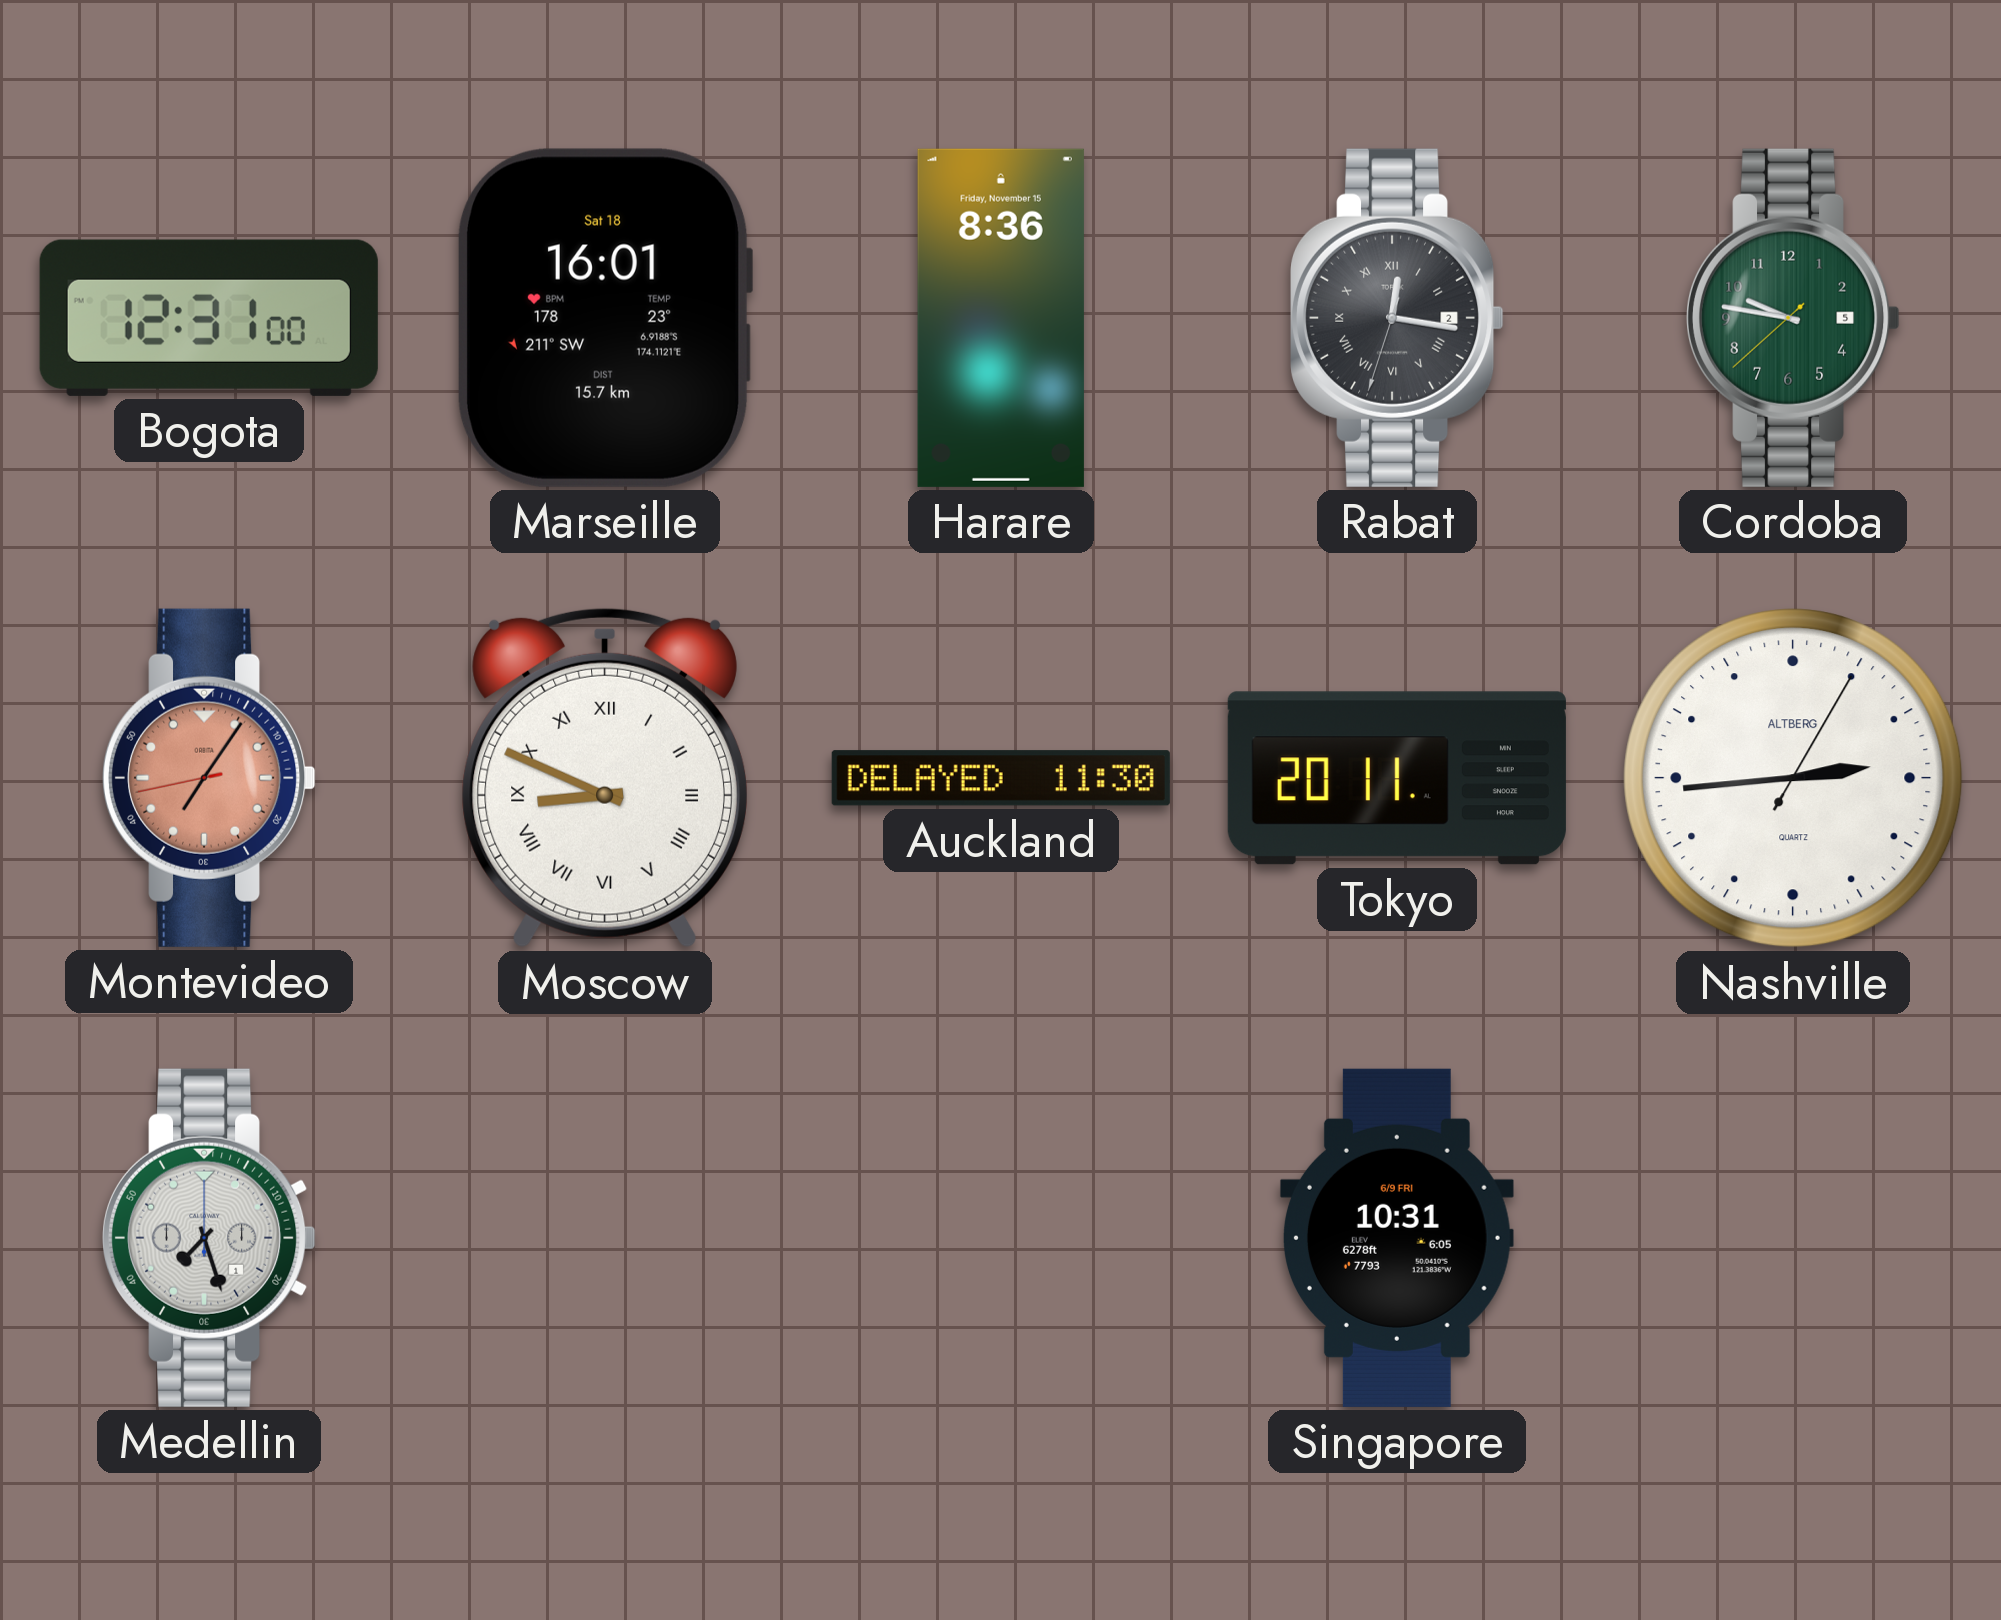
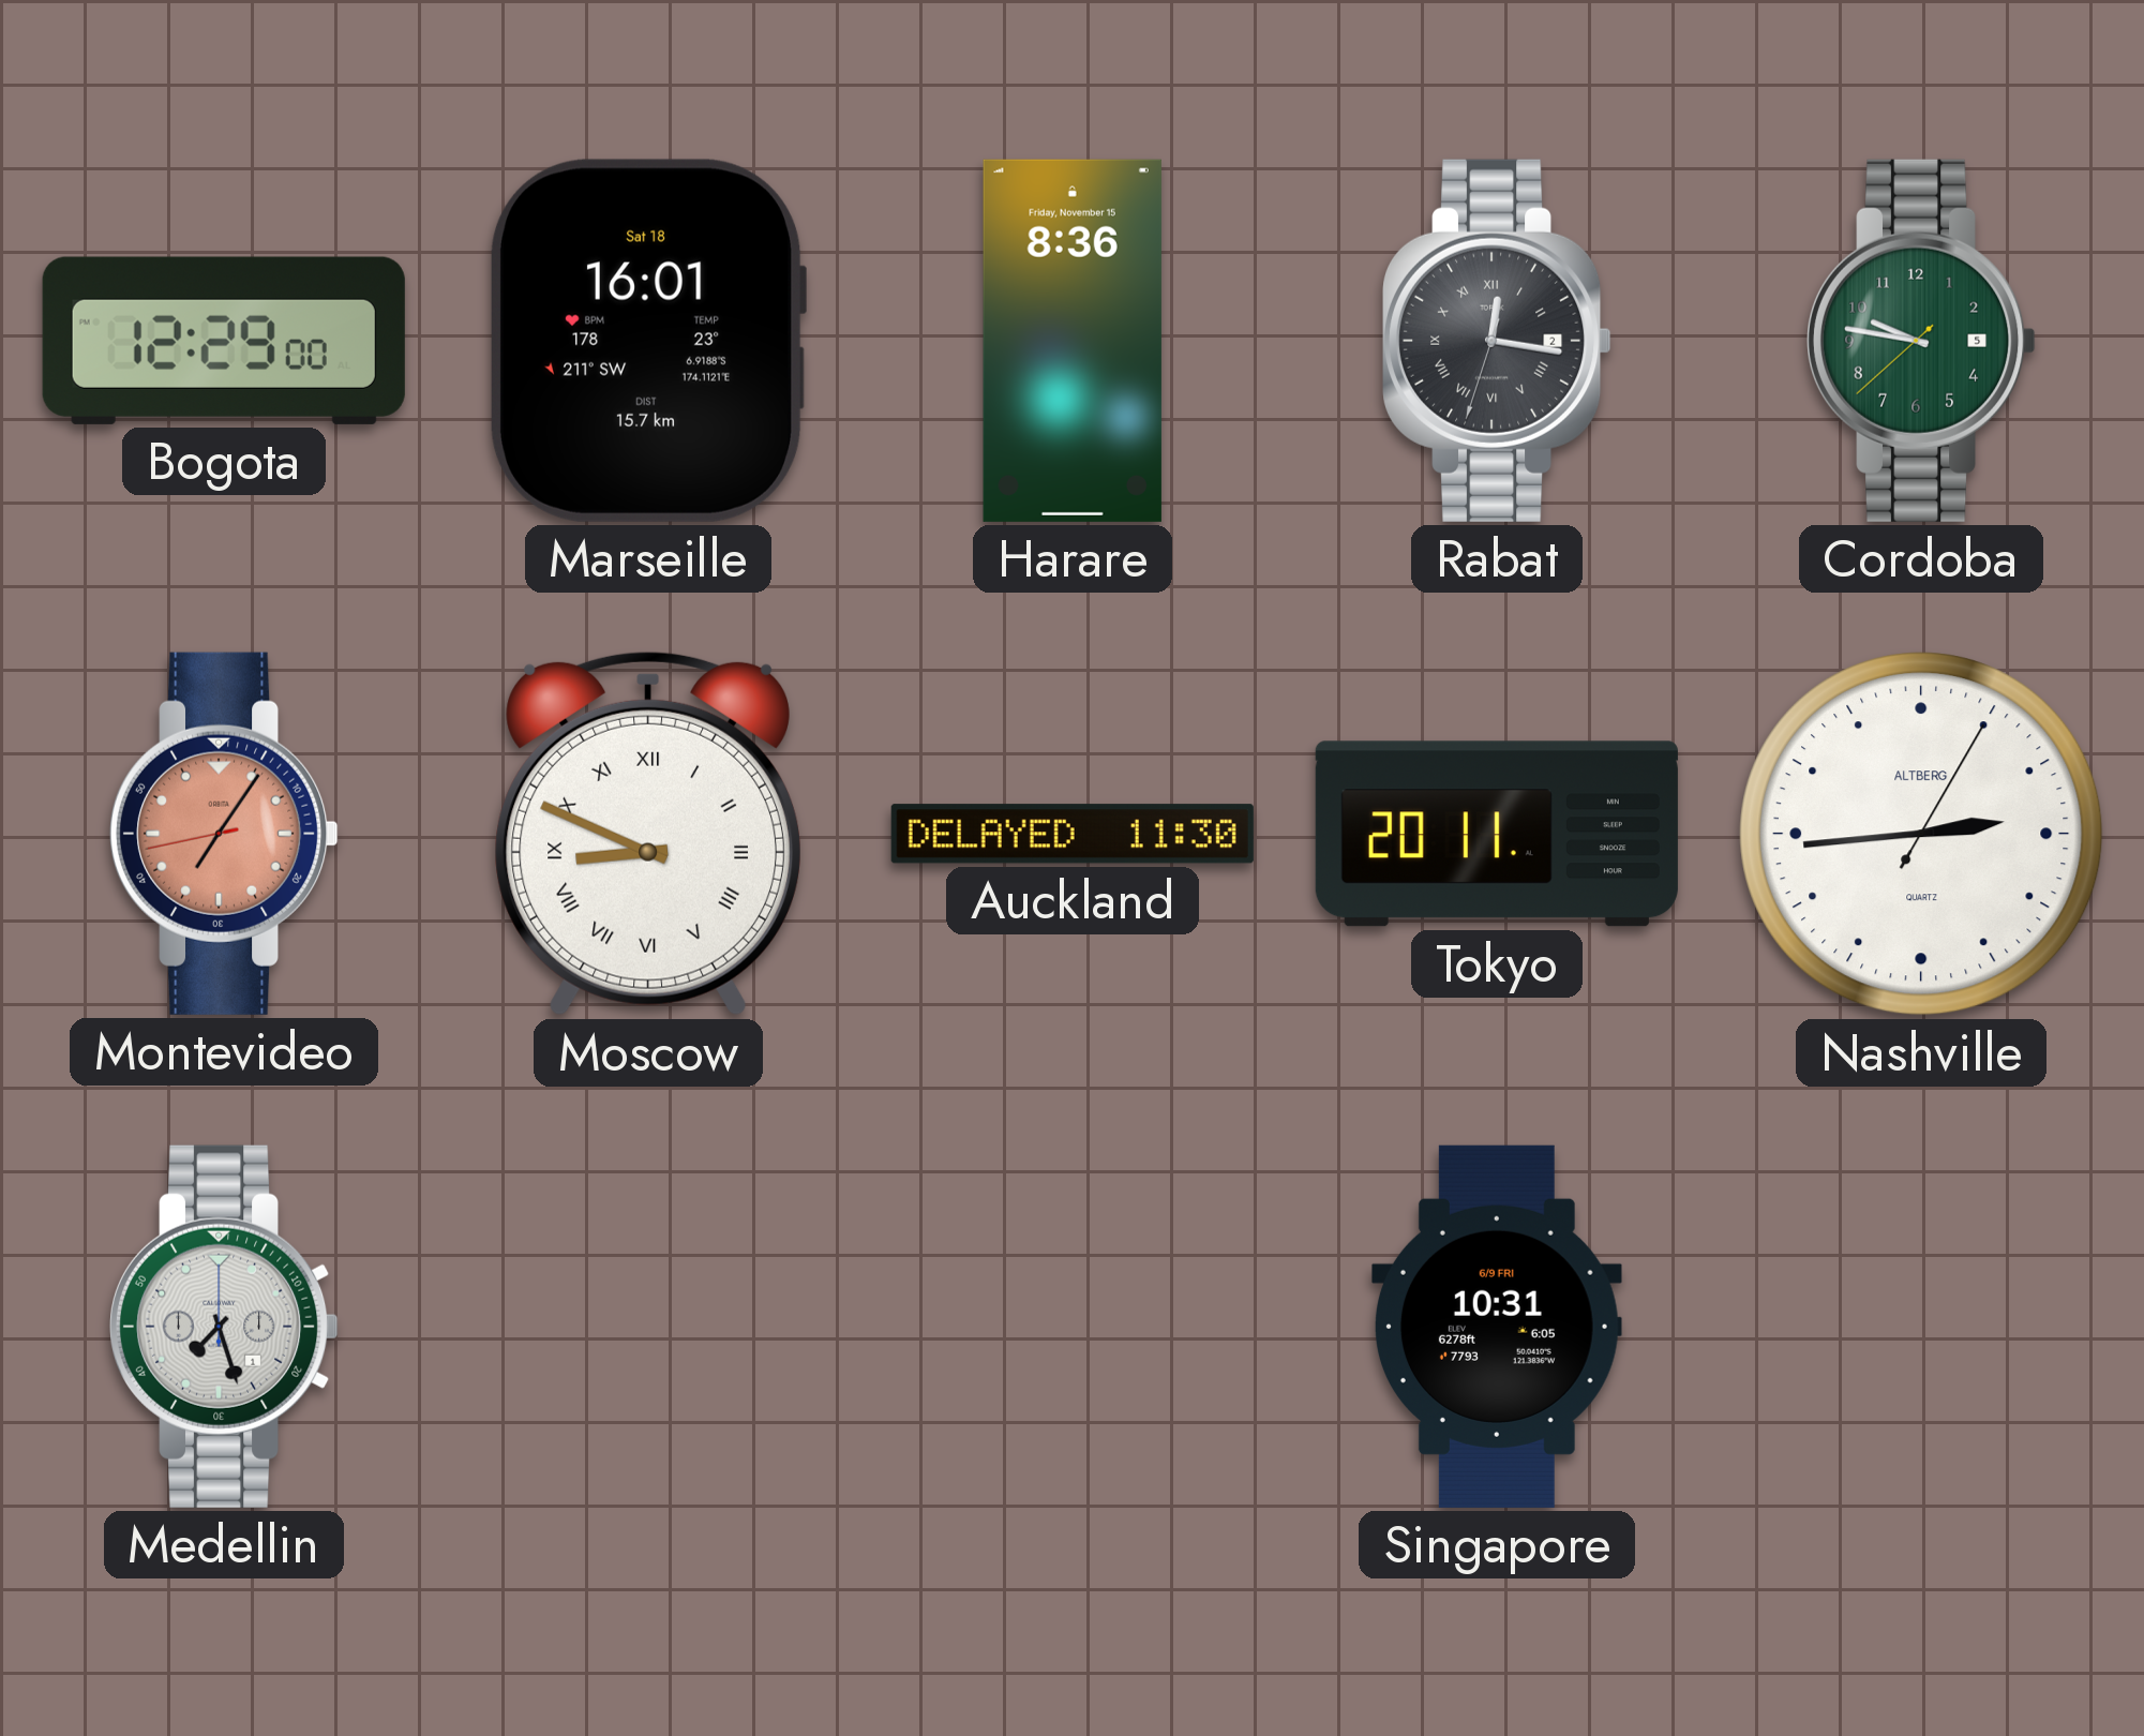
Bogota: 12:31 -> 12:29
